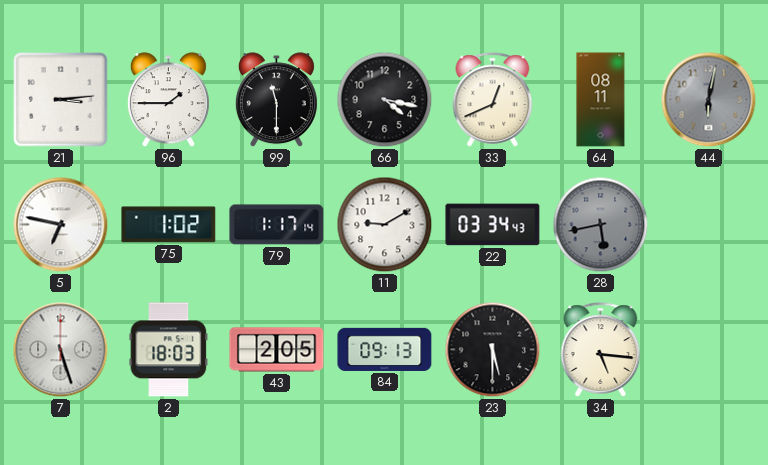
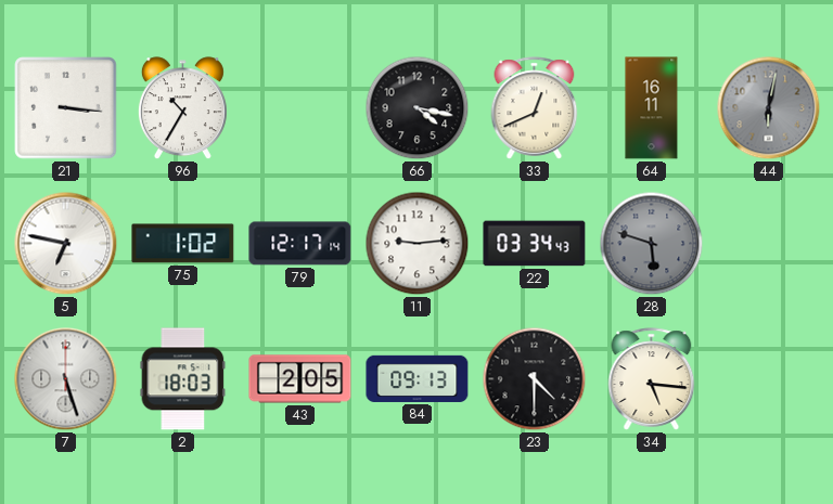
21: 3:14 -> 3:16
96: 1:45 -> 10:35
99: 11:30 -> none
64: 08:11 -> 16:11
79: 1:17 -> 12:17
11: 9:10 -> 9:14
28: 5:43 -> 5:48
23: 5:30 -> 4:30
